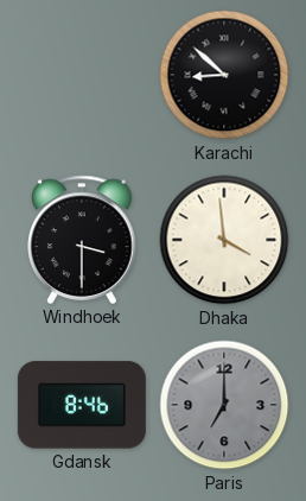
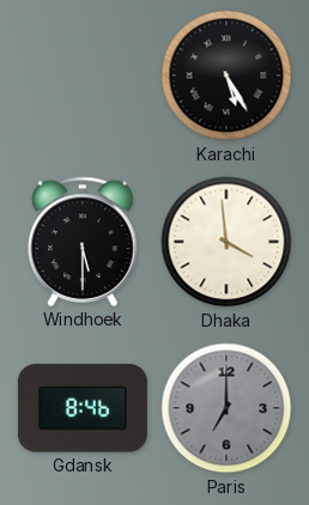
Karachi: 8:52 -> 5:25
Windhoek: 3:30 -> 5:30
